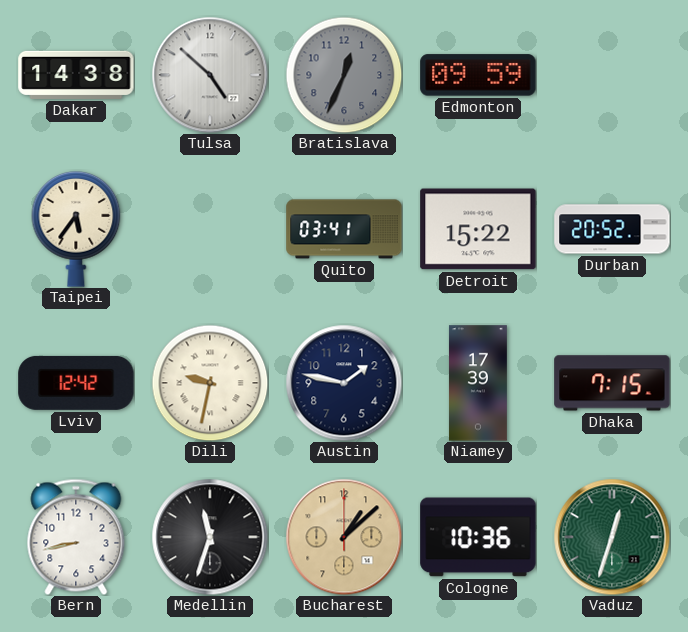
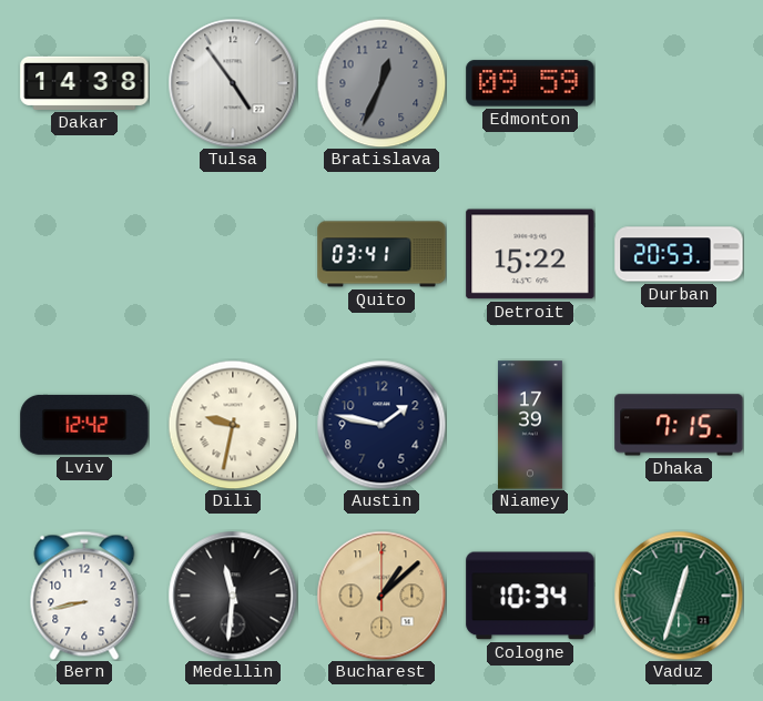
Tulsa: 4:52 -> 4:54
Taipei: 5:36 -> none
Durban: 20:52 -> 20:53
Medellin: 11:33 -> 11:31
Cologne: 10:36 -> 10:34
